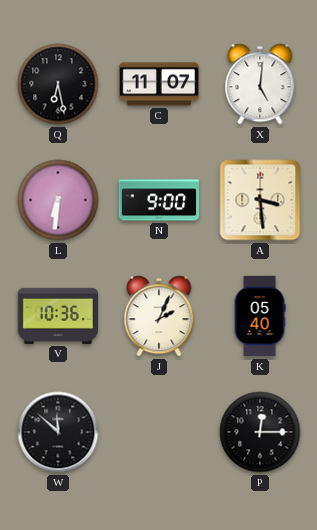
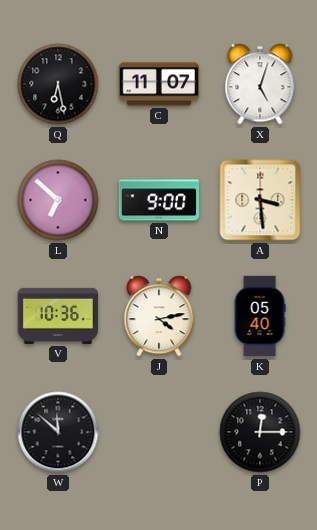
X: 5:01 -> 5:03
L: 6:31 -> 6:52
J: 2:04 -> 4:13
